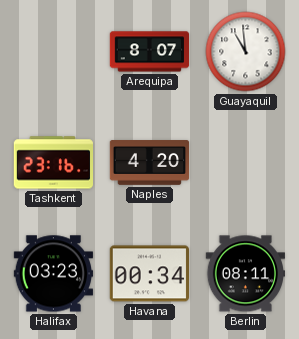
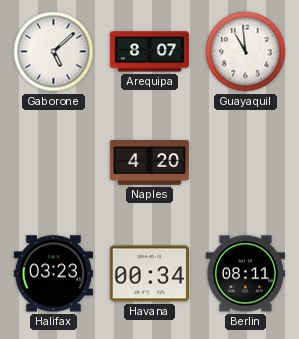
Gaborone: none -> 5:08
Tashkent: 23:16 -> none
